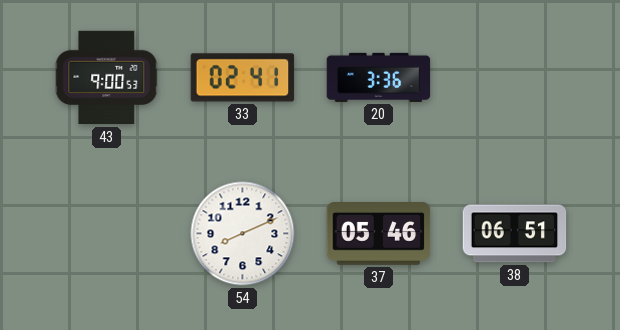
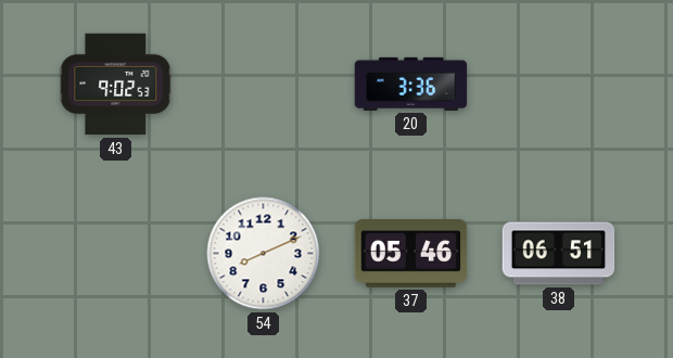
43: 9:00 -> 9:02
33: 02:41 -> none
